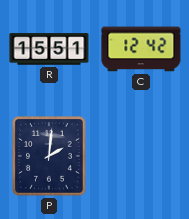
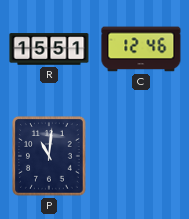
C: 12:42 -> 12:46
P: 2:01 -> 11:01
